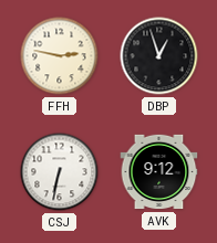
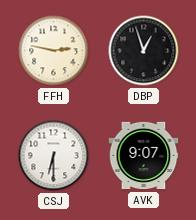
CSJ: 6:32 -> 6:30
AVK: 9:12 -> 9:07
